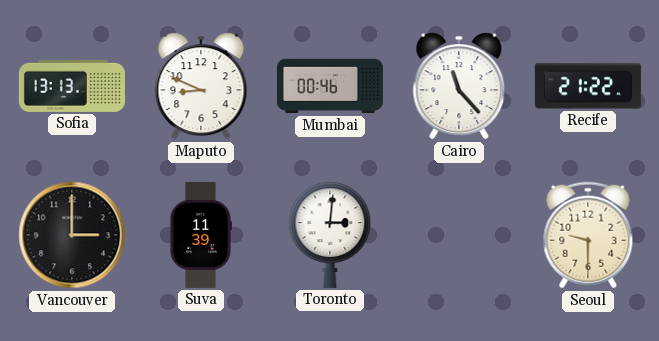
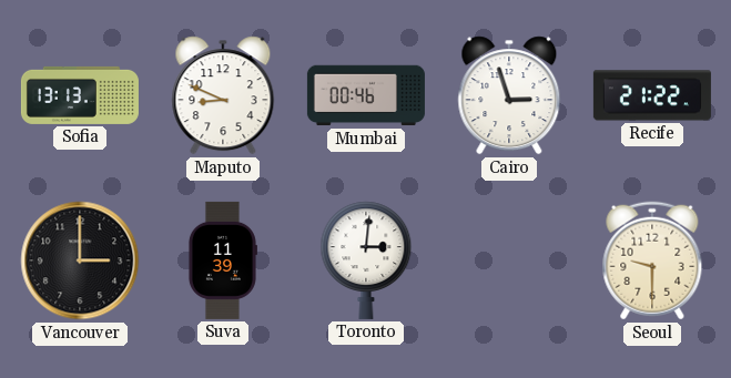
Cairo: 11:23 -> 2:57
